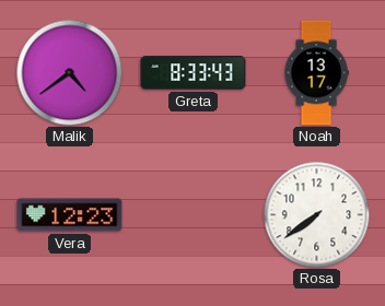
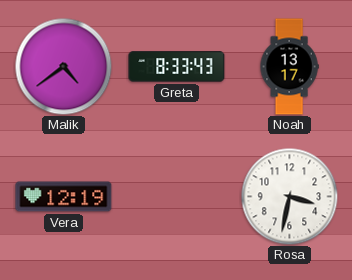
Vera: 12:23 -> 12:19
Rosa: 7:39 -> 3:32
